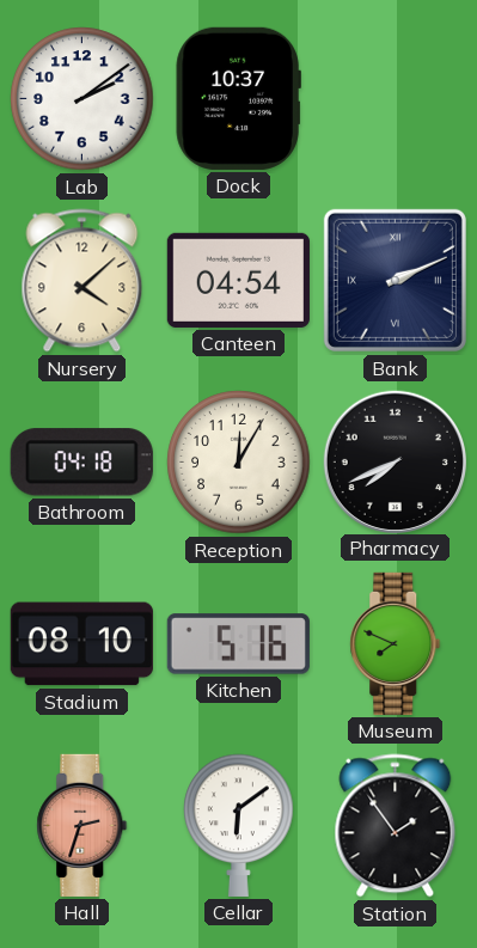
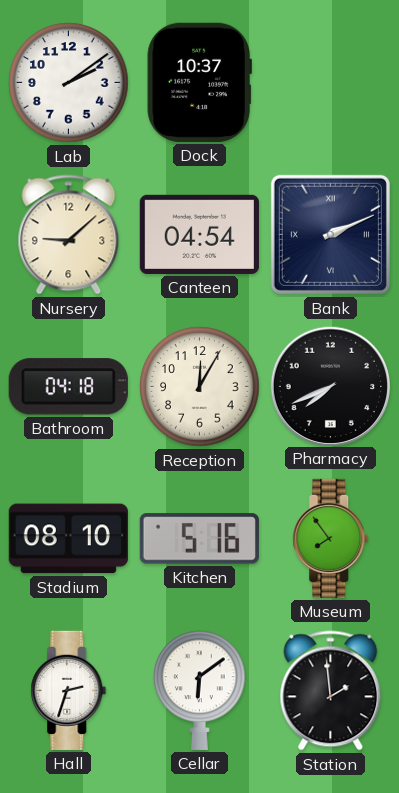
Nursery: 4:08 -> 9:08
Museum: 7:49 -> 7:54
Hall dial: salmon -> white
Station: 1:54 -> 1:59
